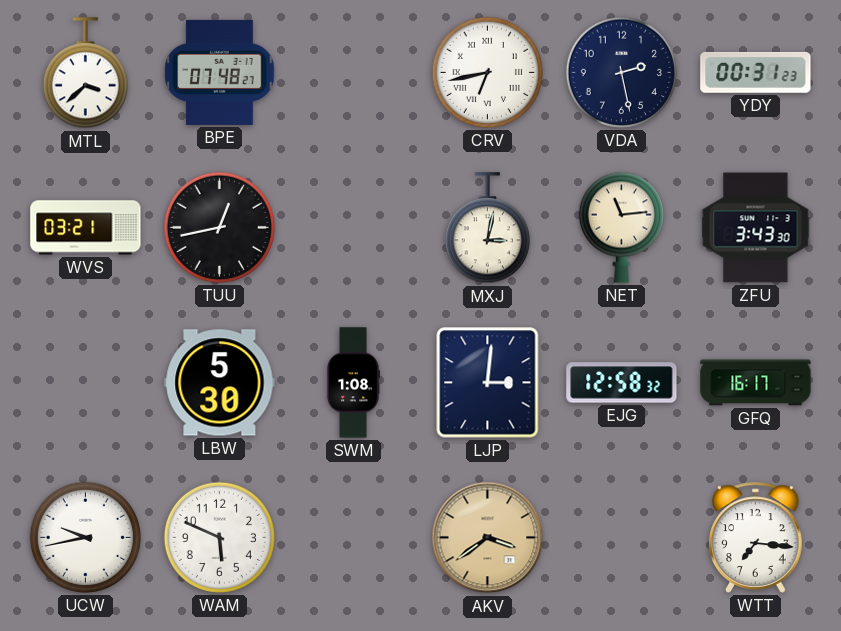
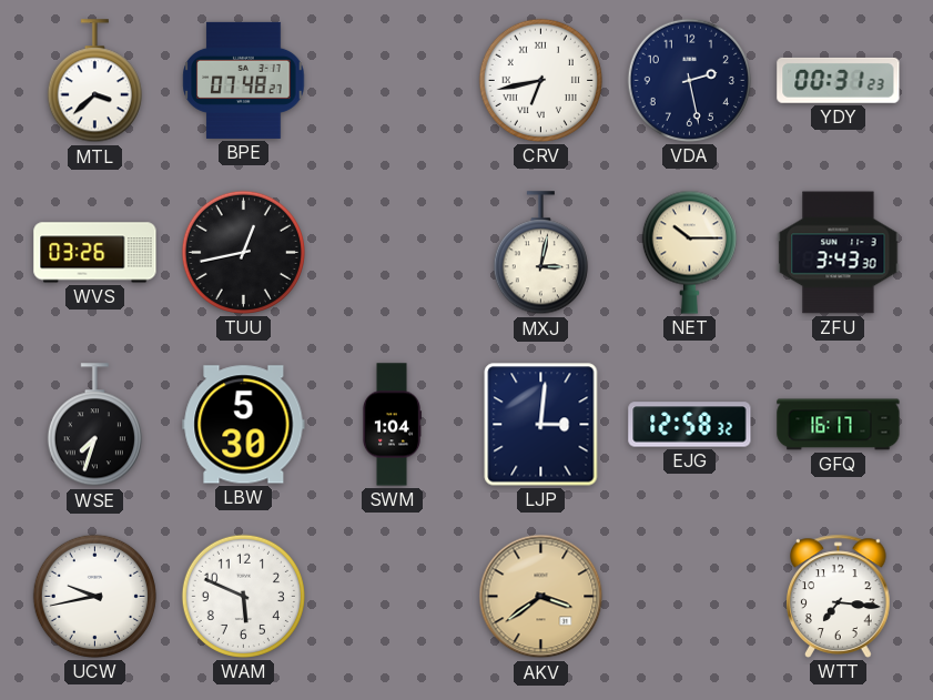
WVS: 03:21 -> 03:26
NET: 11:14 -> 10:15
WSE: none -> 7:33
SWM: 1:08 -> 1:04
